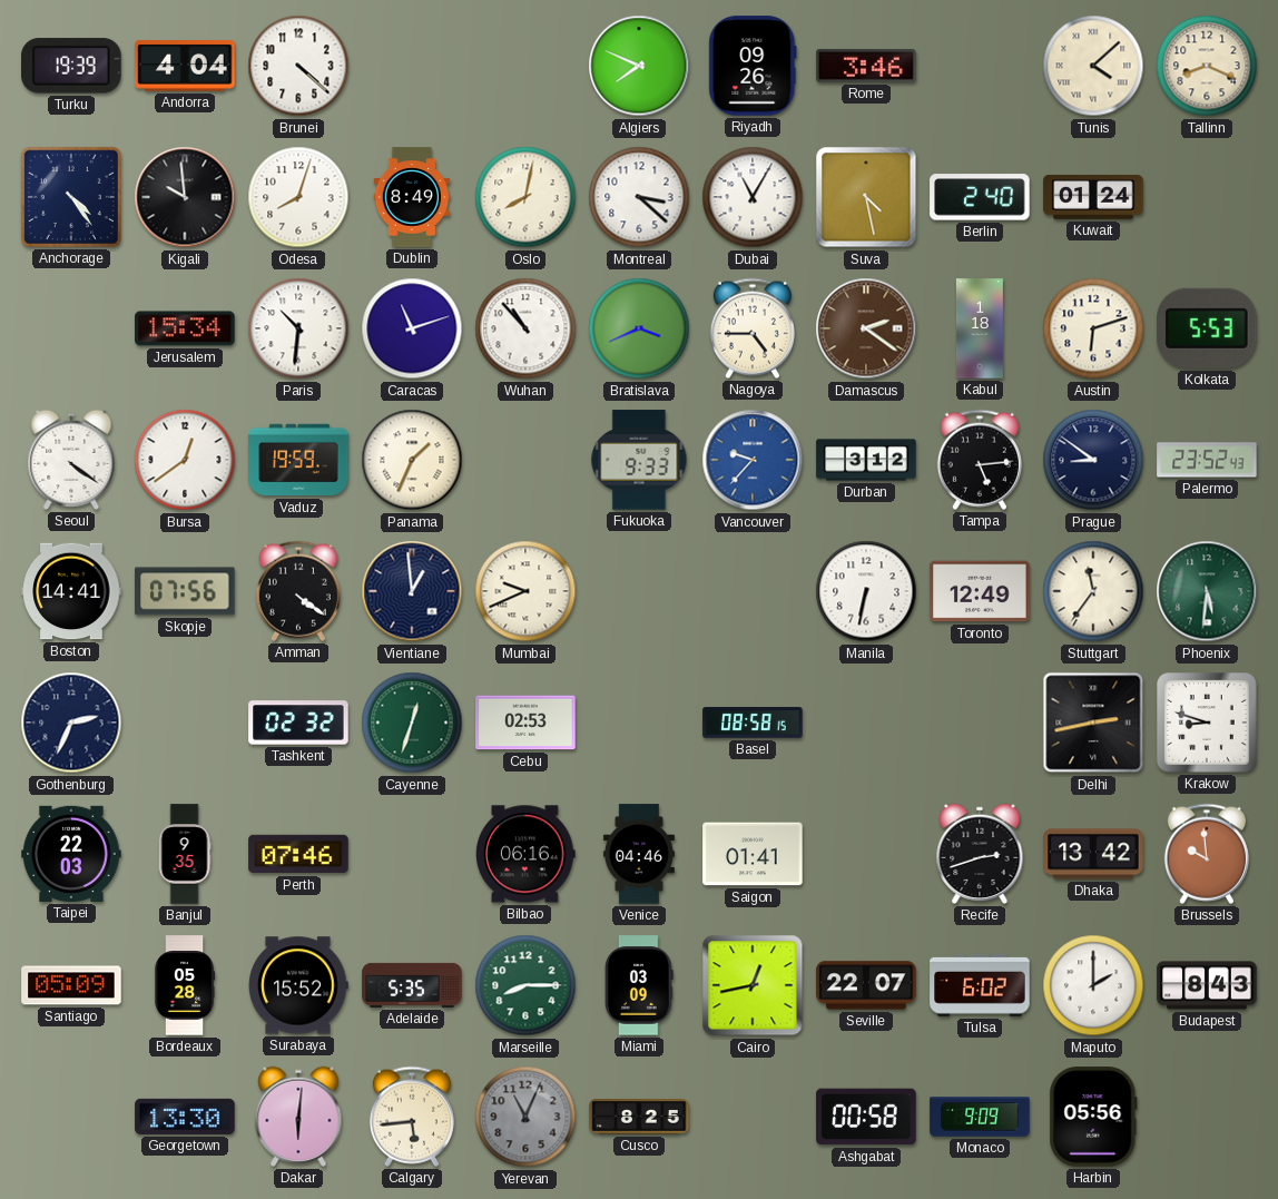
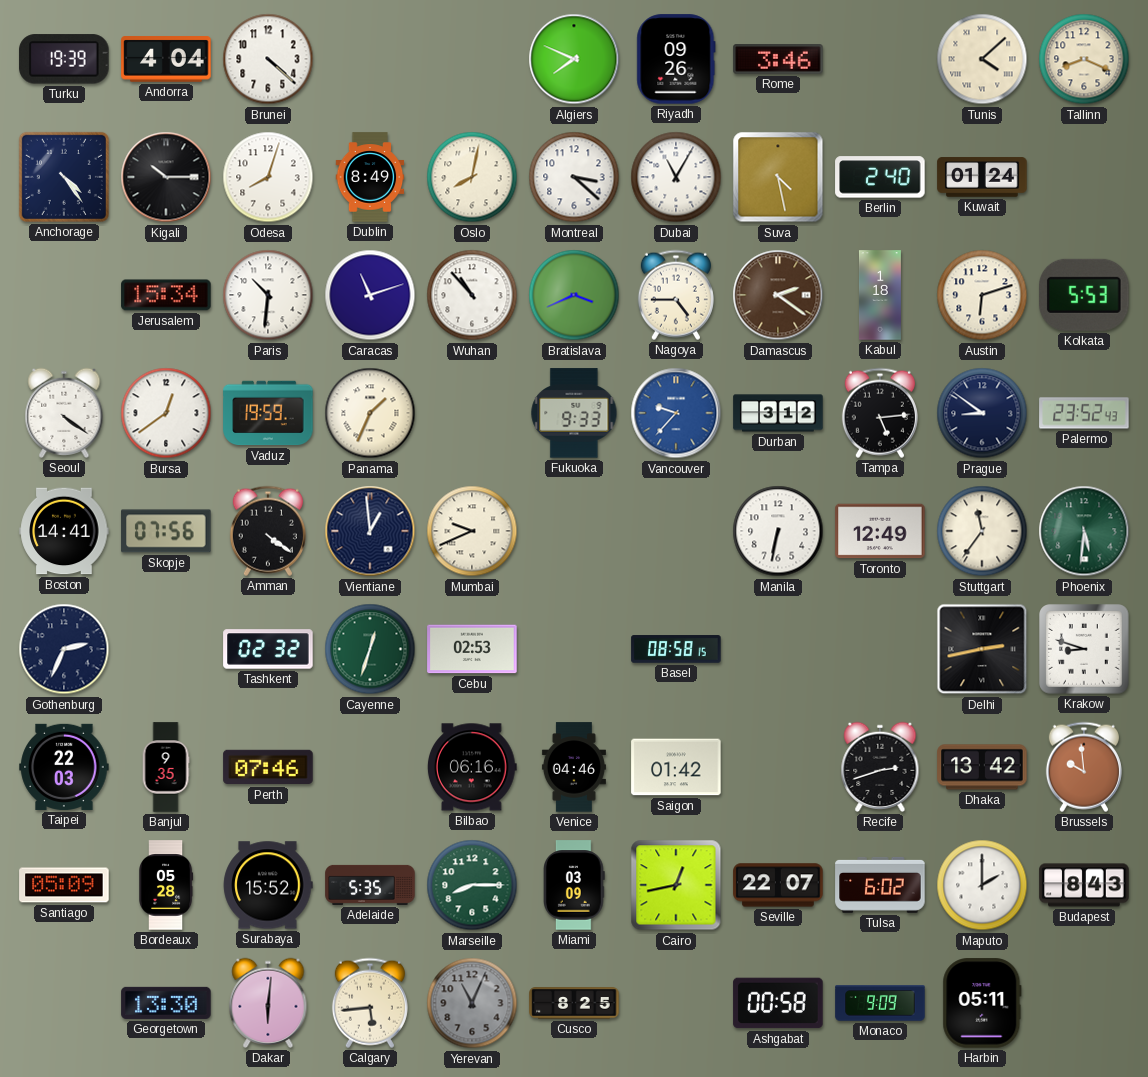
Kigali: 9:59 -> 10:15
Saigon: 01:41 -> 01:42
Harbin: 05:56 -> 05:11
